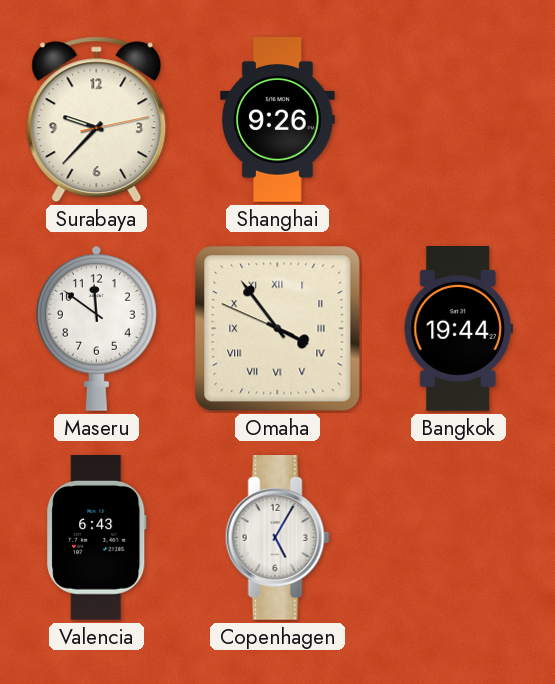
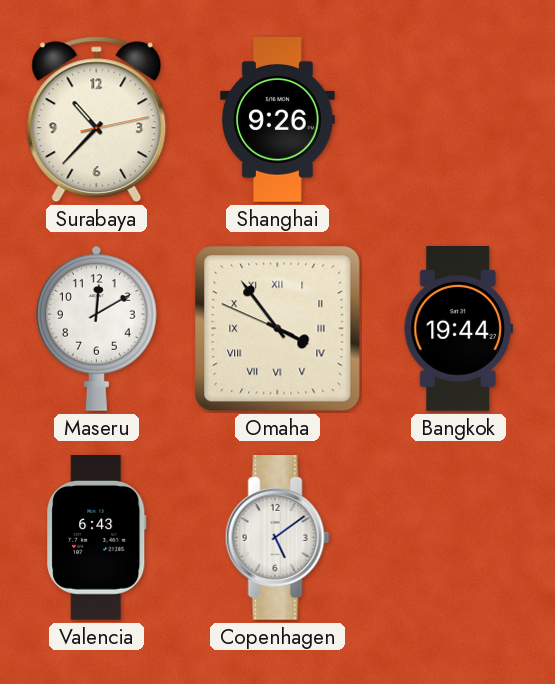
Surabaya: 9:37 -> 10:37
Maseru: 11:51 -> 12:10
Copenhagen: 5:05 -> 5:09
